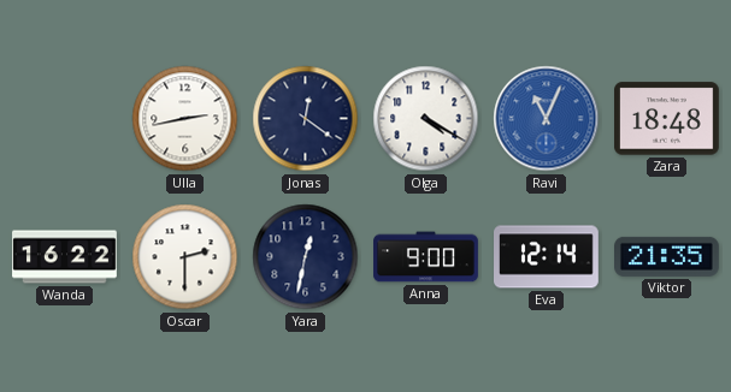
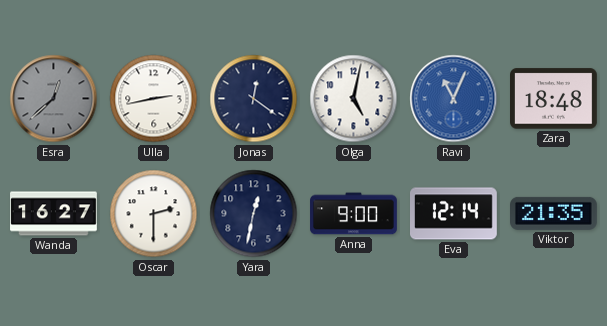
Esra: none -> 12:38
Olga: 4:20 -> 5:02
Wanda: 16:22 -> 16:27
